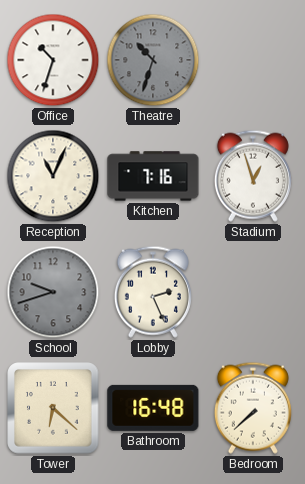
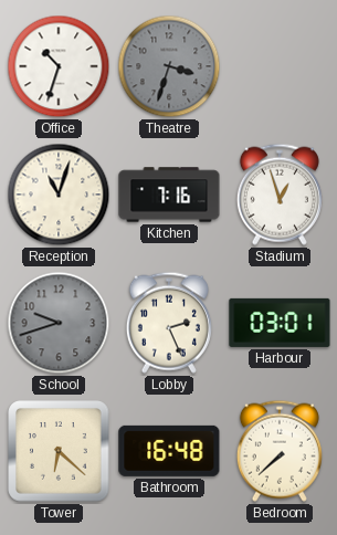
Theatre: 10:33 -> 3:33
Reception: 11:04 -> 11:03
Harbour: none -> 03:01
